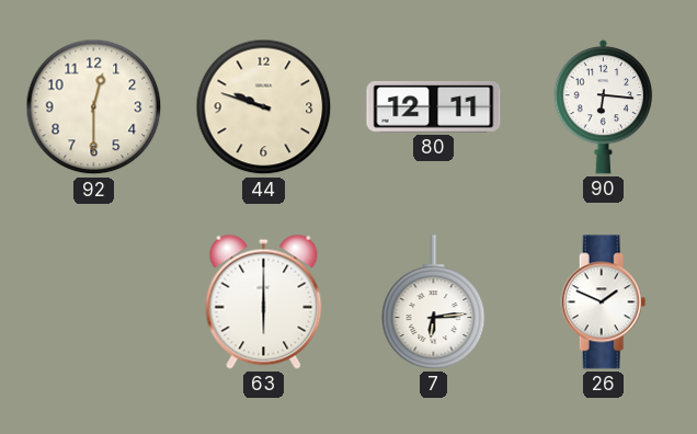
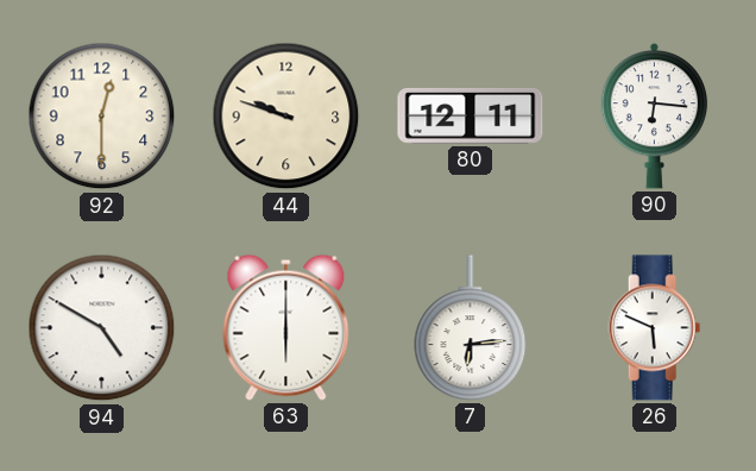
94: none -> 4:50
26: 1:49 -> 5:49
